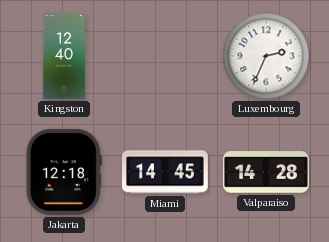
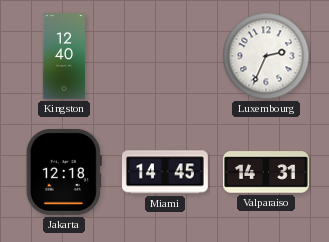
Valparaiso: 14:28 -> 14:31
